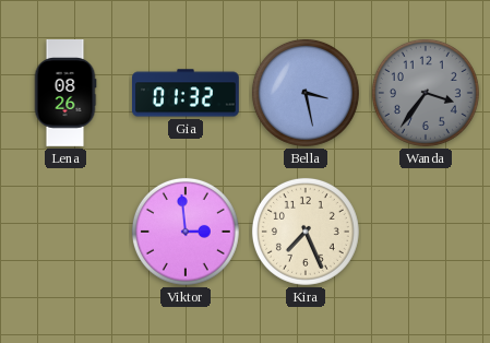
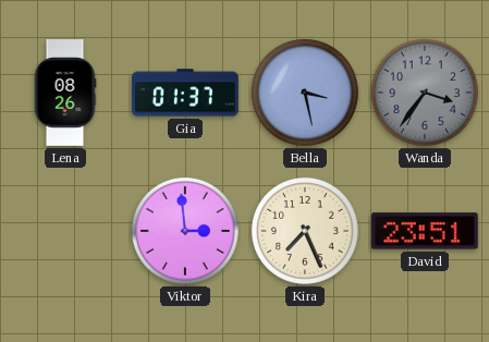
Gia: 01:32 -> 01:37
David: none -> 23:51
